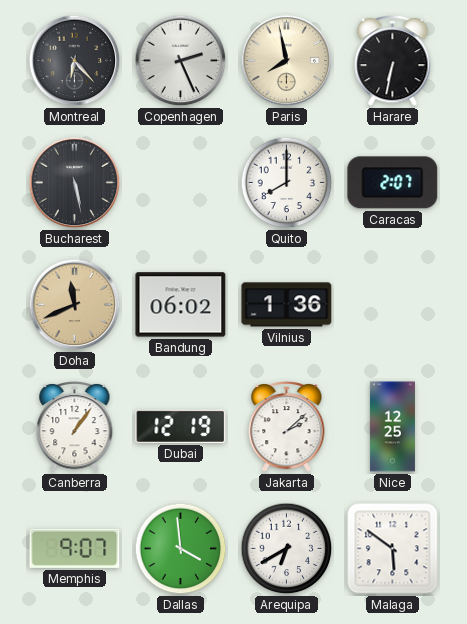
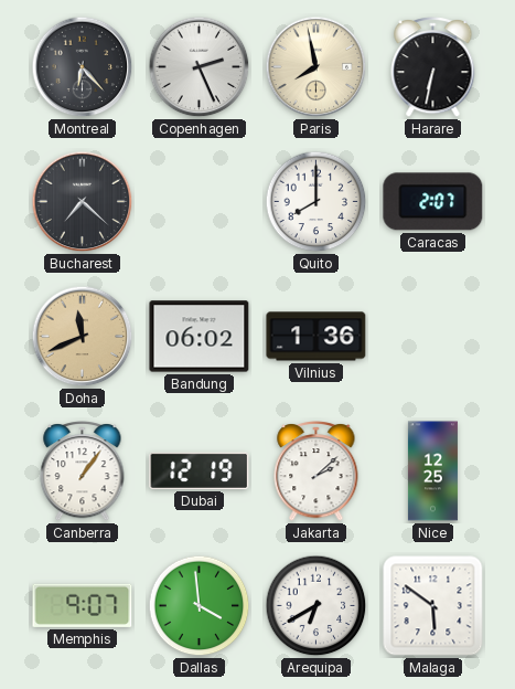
Bucharest: 5:28 -> 7:22
